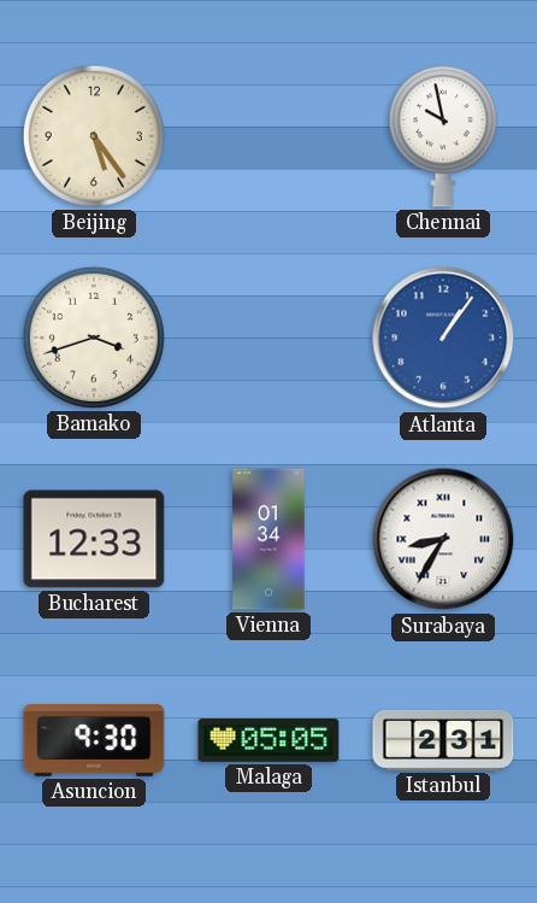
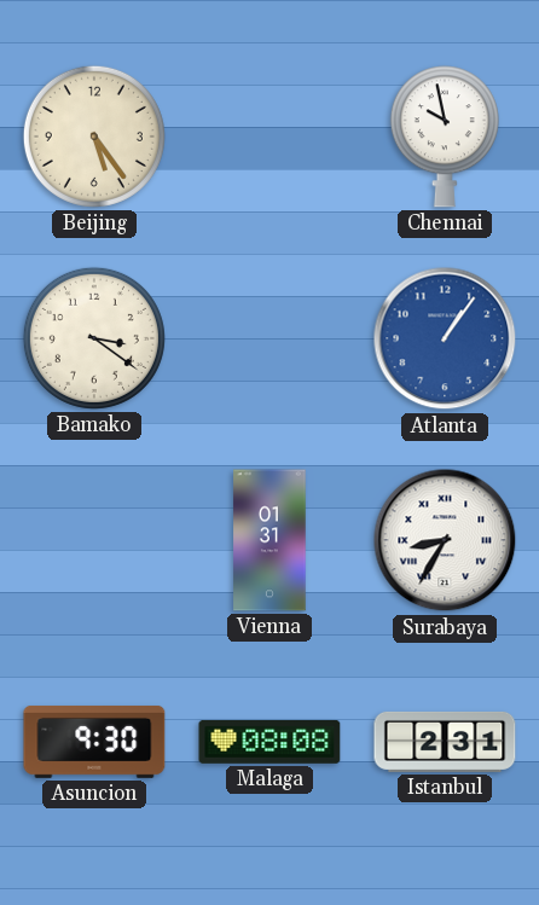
Bamako: 3:42 -> 3:21
Bucharest: 12:33 -> none
Vienna: 01:34 -> 01:31
Malaga: 05:05 -> 08:08
